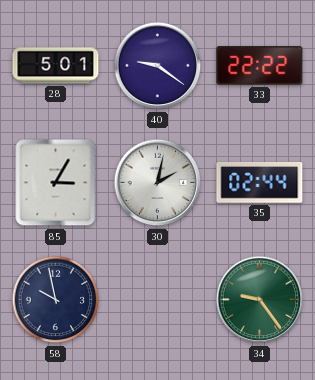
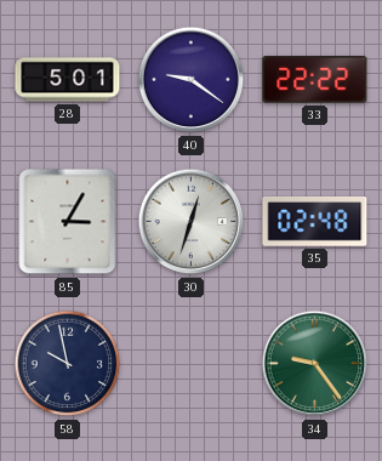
30: 2:02 -> 12:33
35: 02:44 -> 02:48
